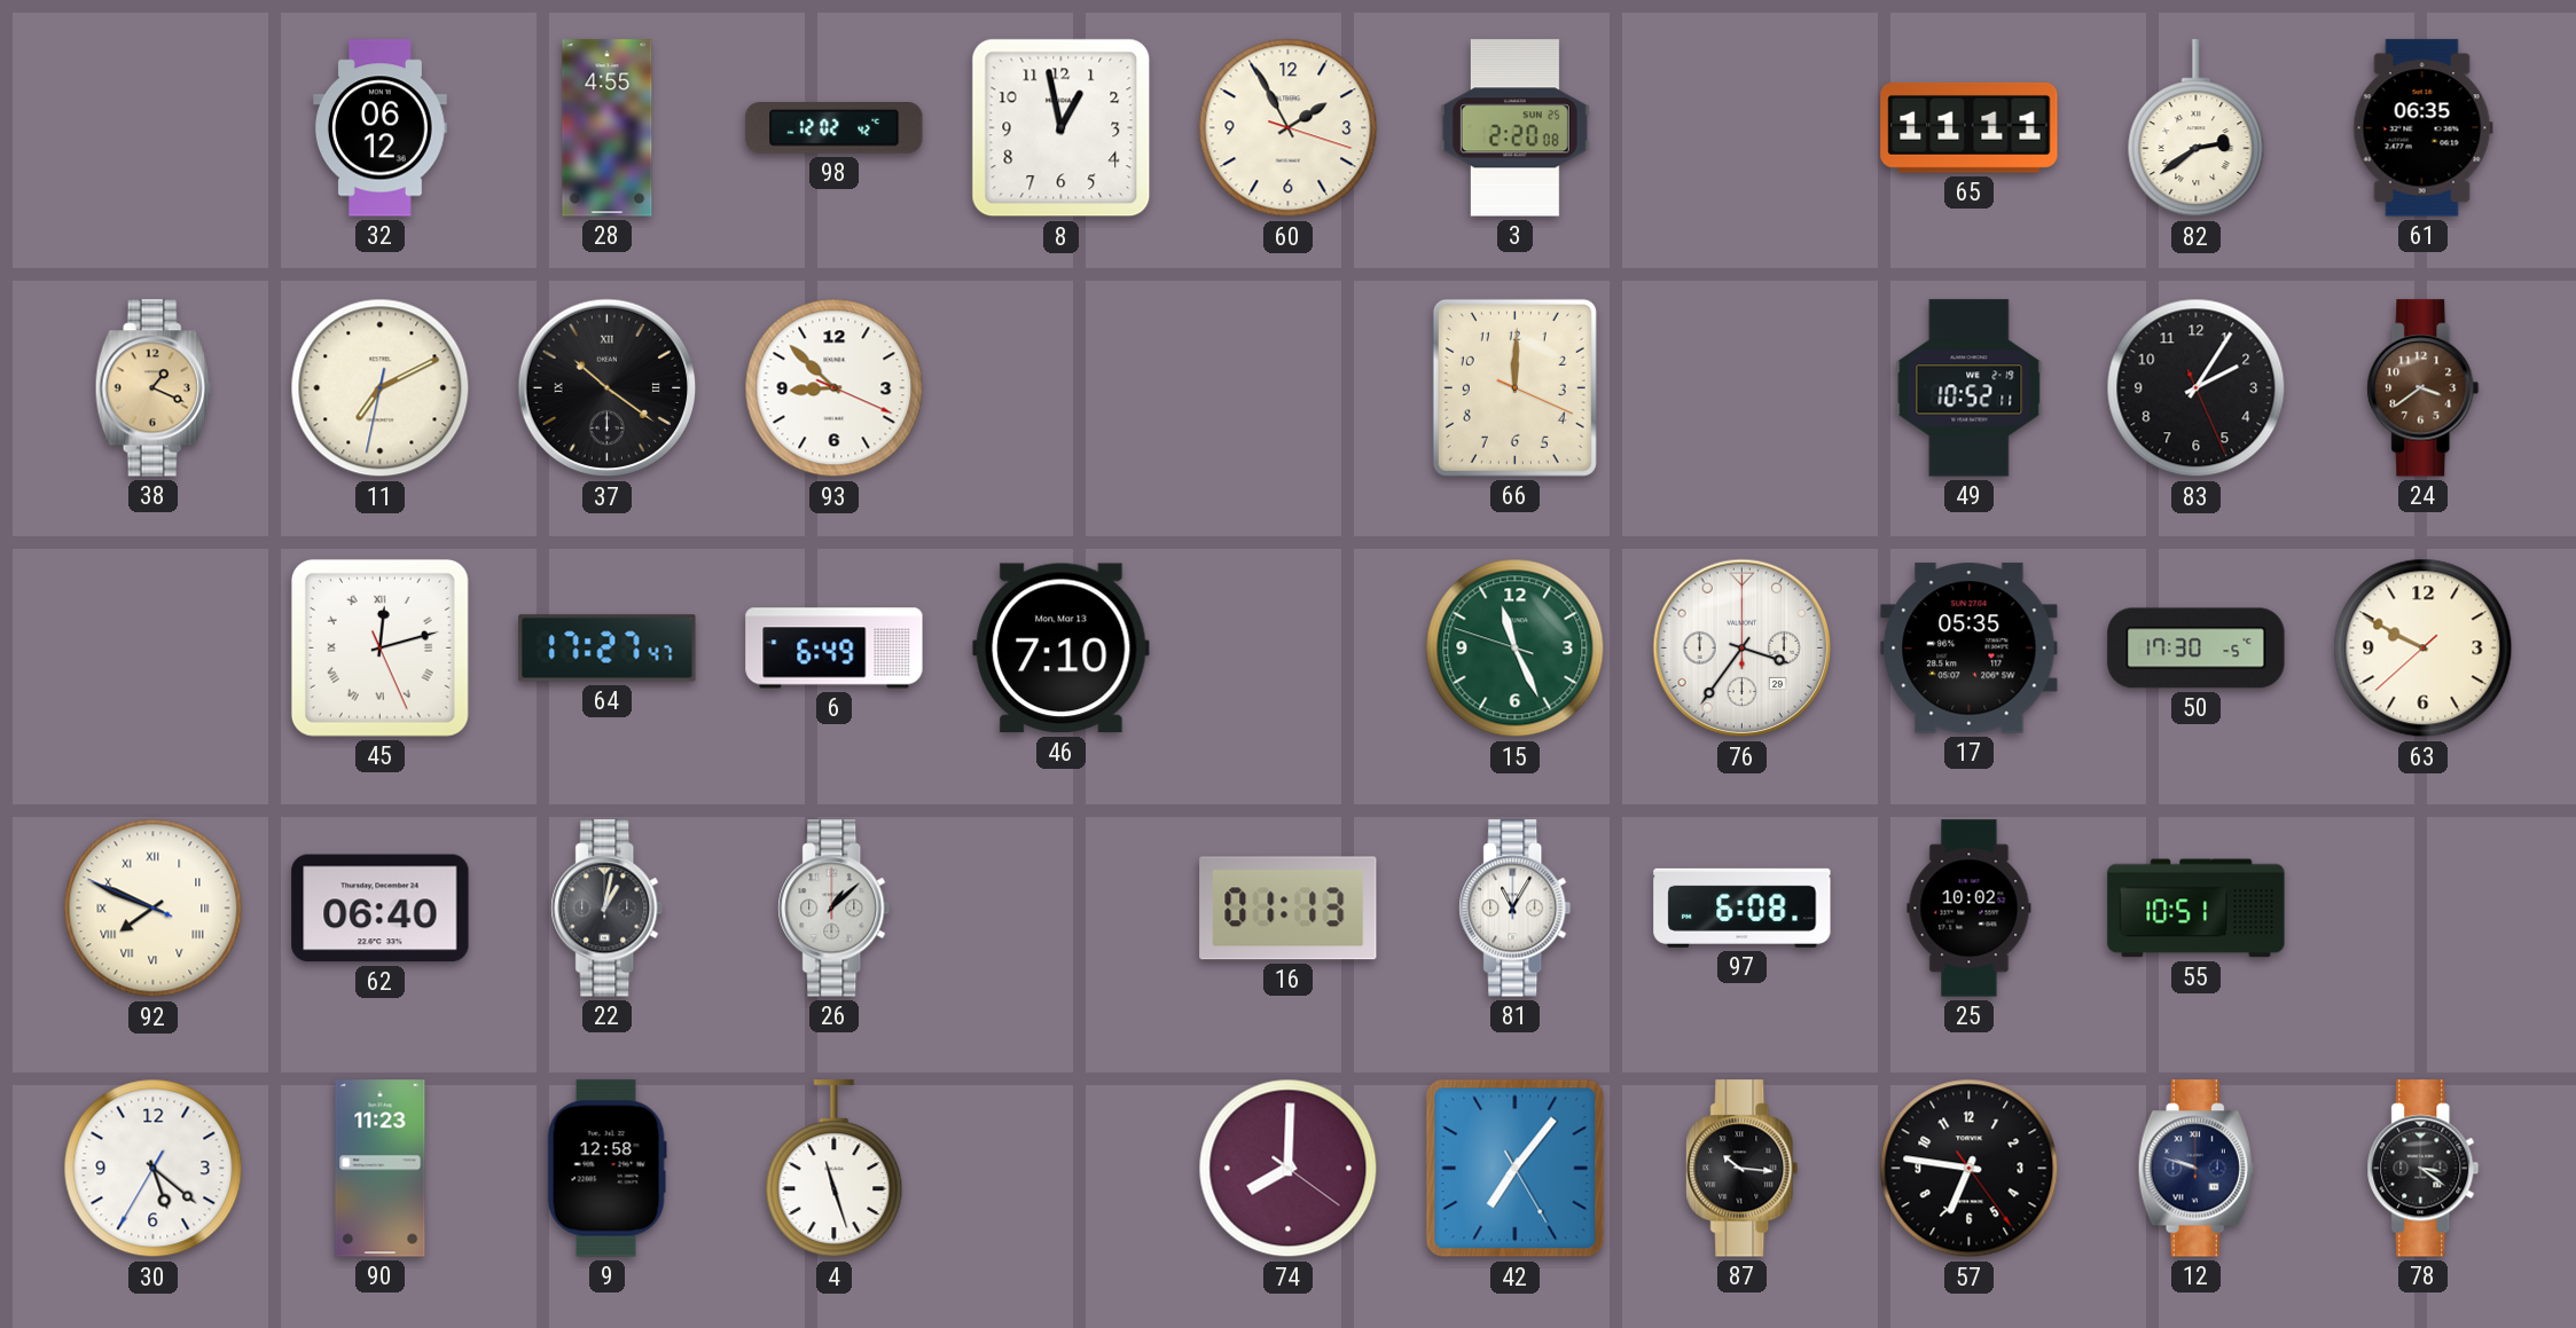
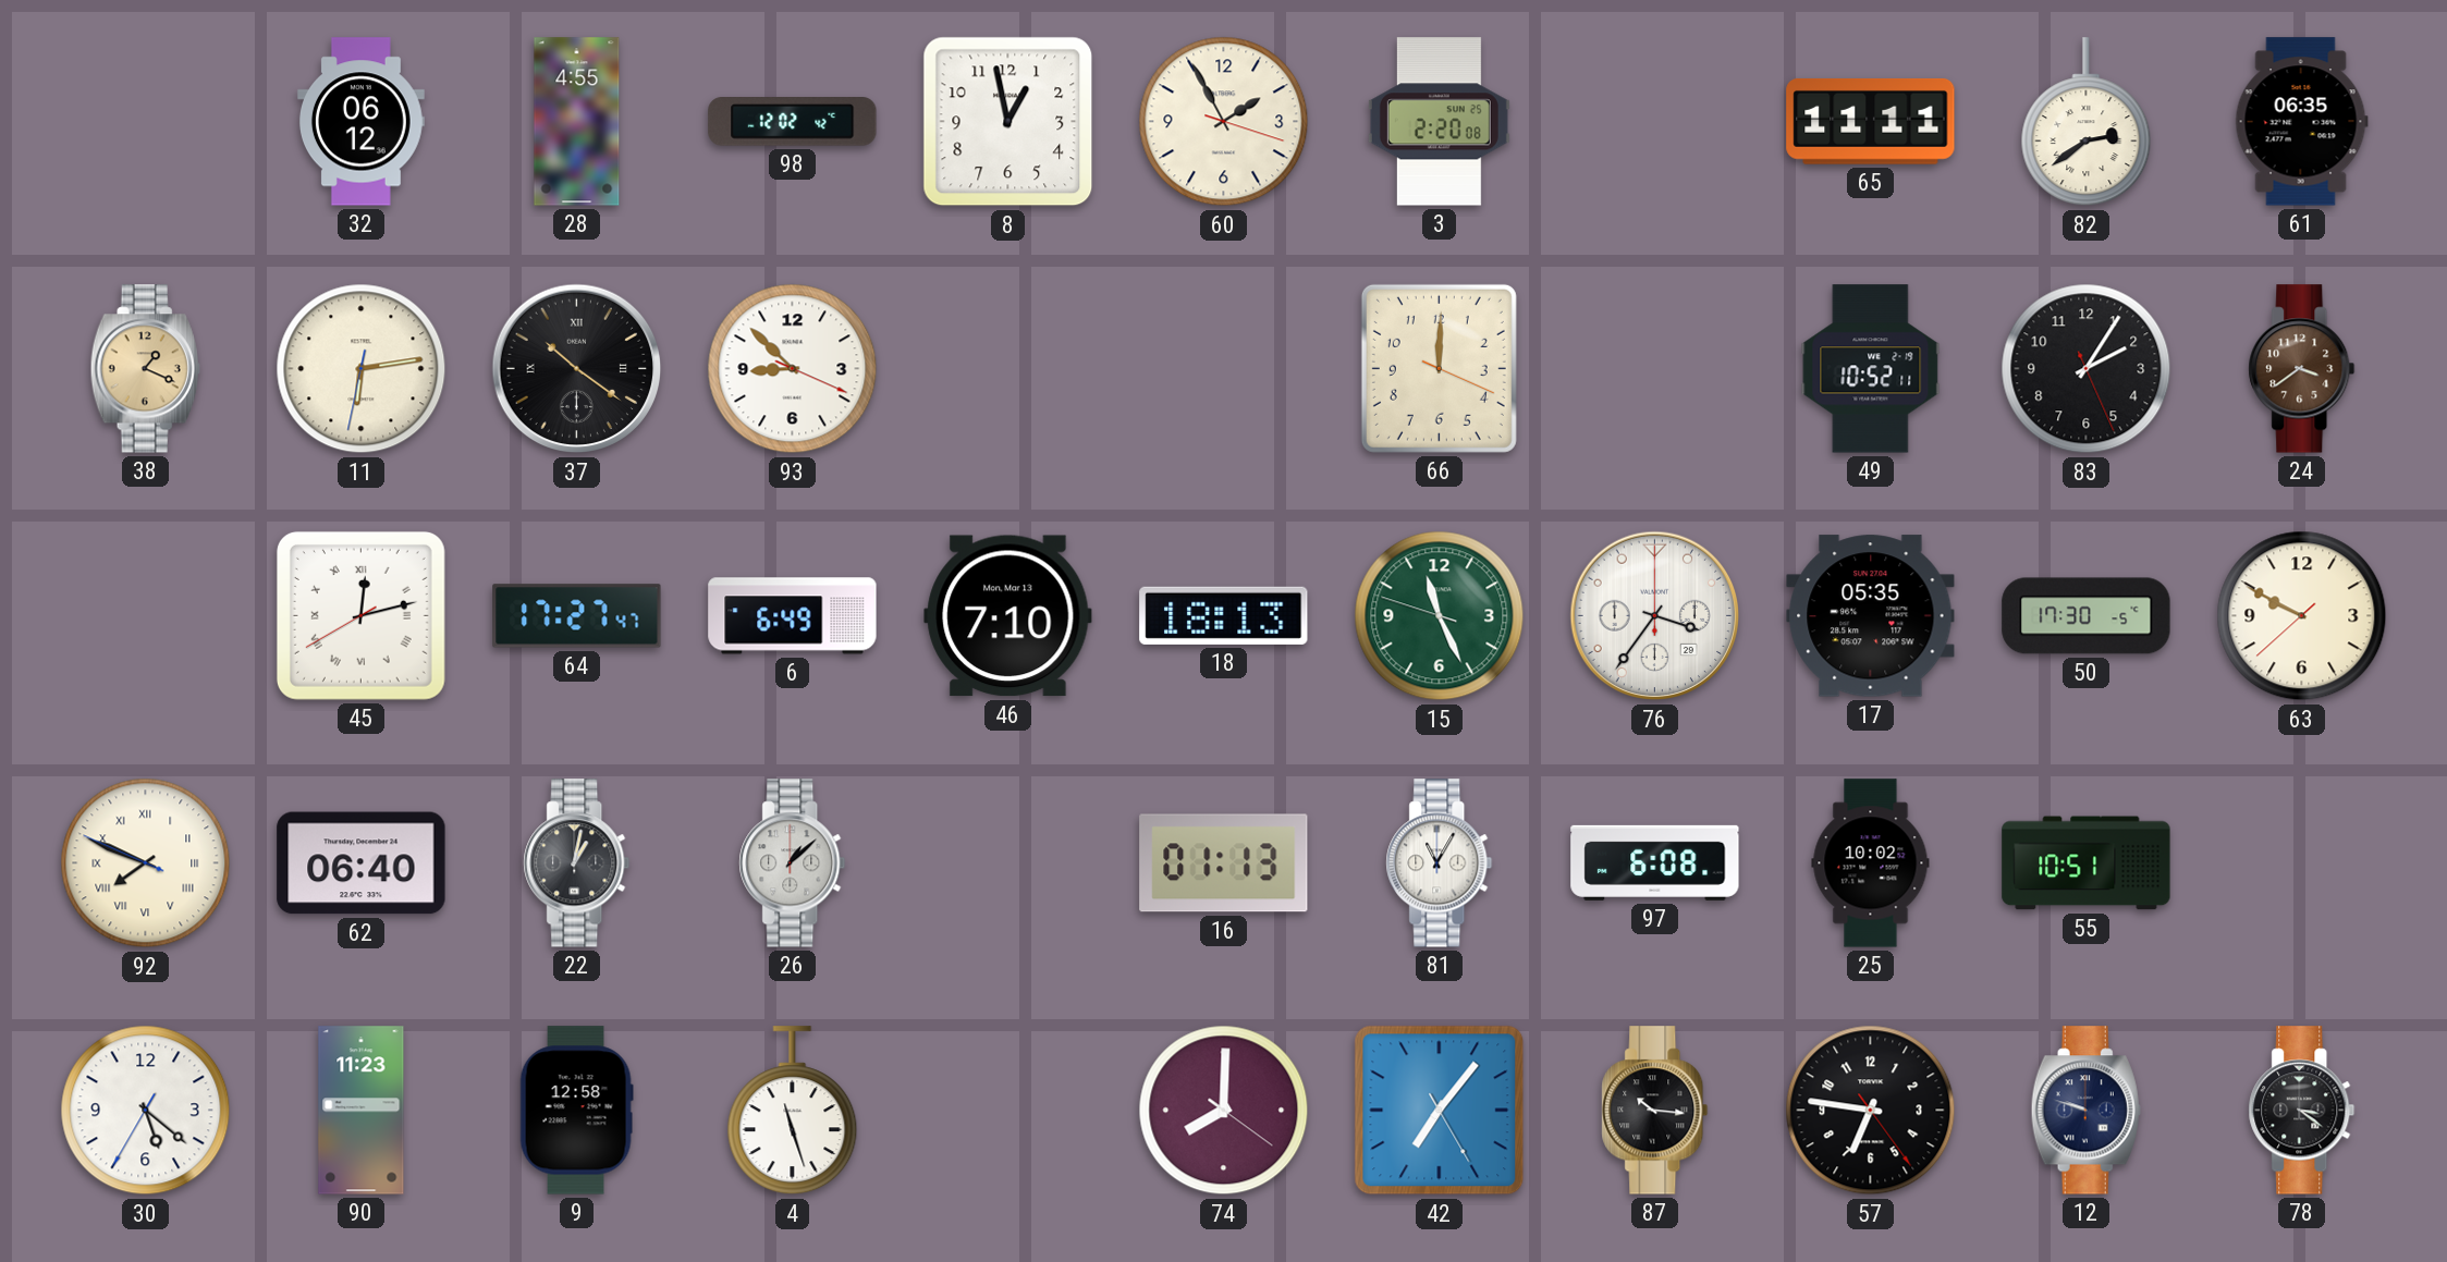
11: 7:10 -> 6:13
45: 12:12:26 -> 12:12:40
18: none -> 18:13
